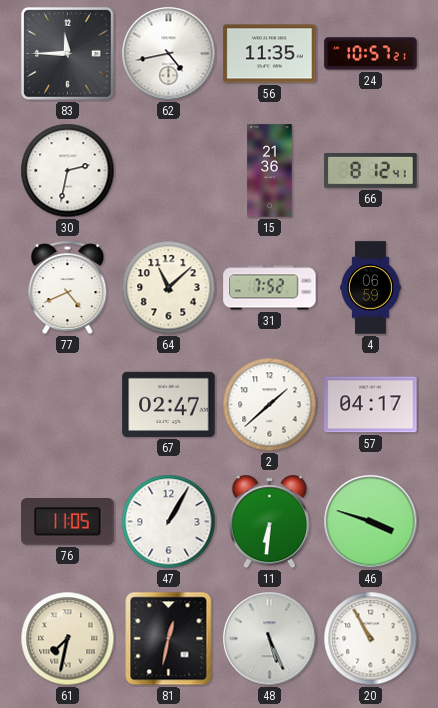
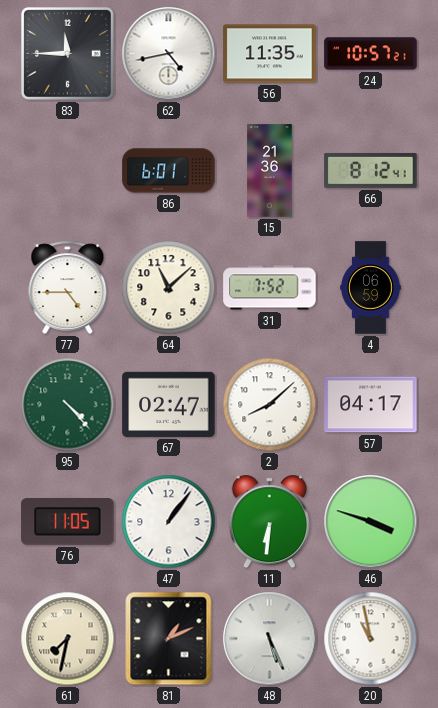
30: 2:32 -> none
86: none -> 6:01
77: 4:41 -> 4:45
95: none -> 4:23
2: 1:38 -> 8:08
47: 1:05 -> 1:06
81: 12:32 -> 1:11
20: 10:55 -> 10:58
